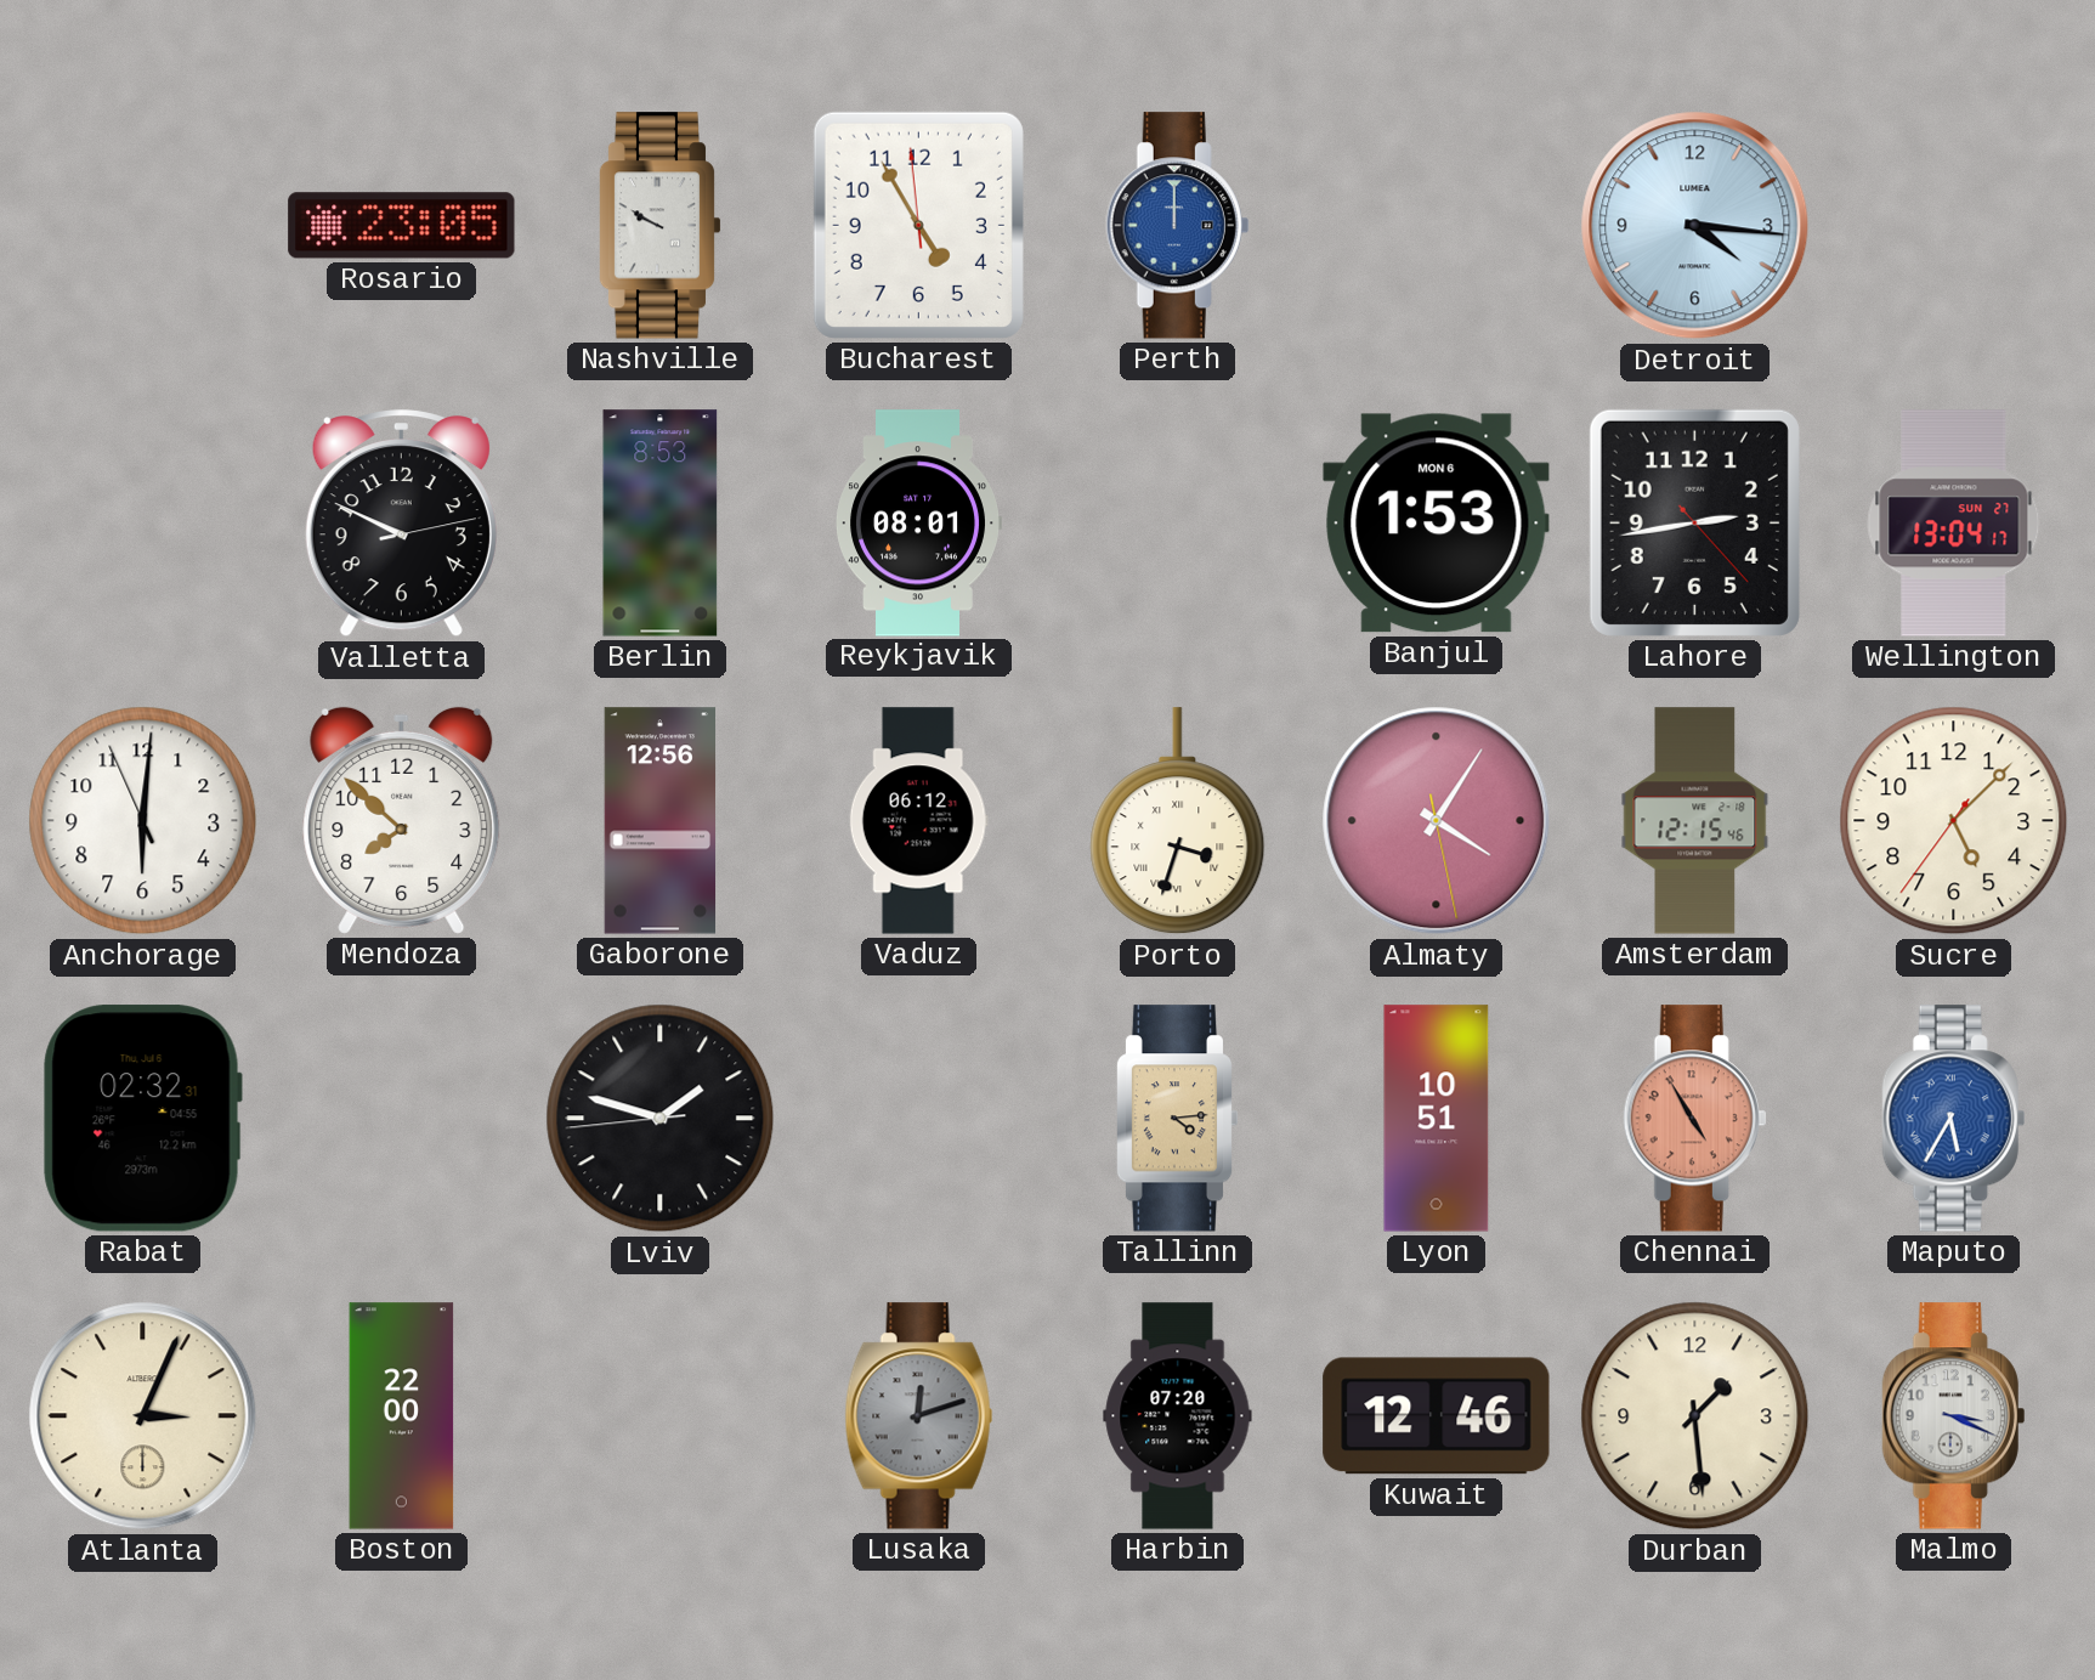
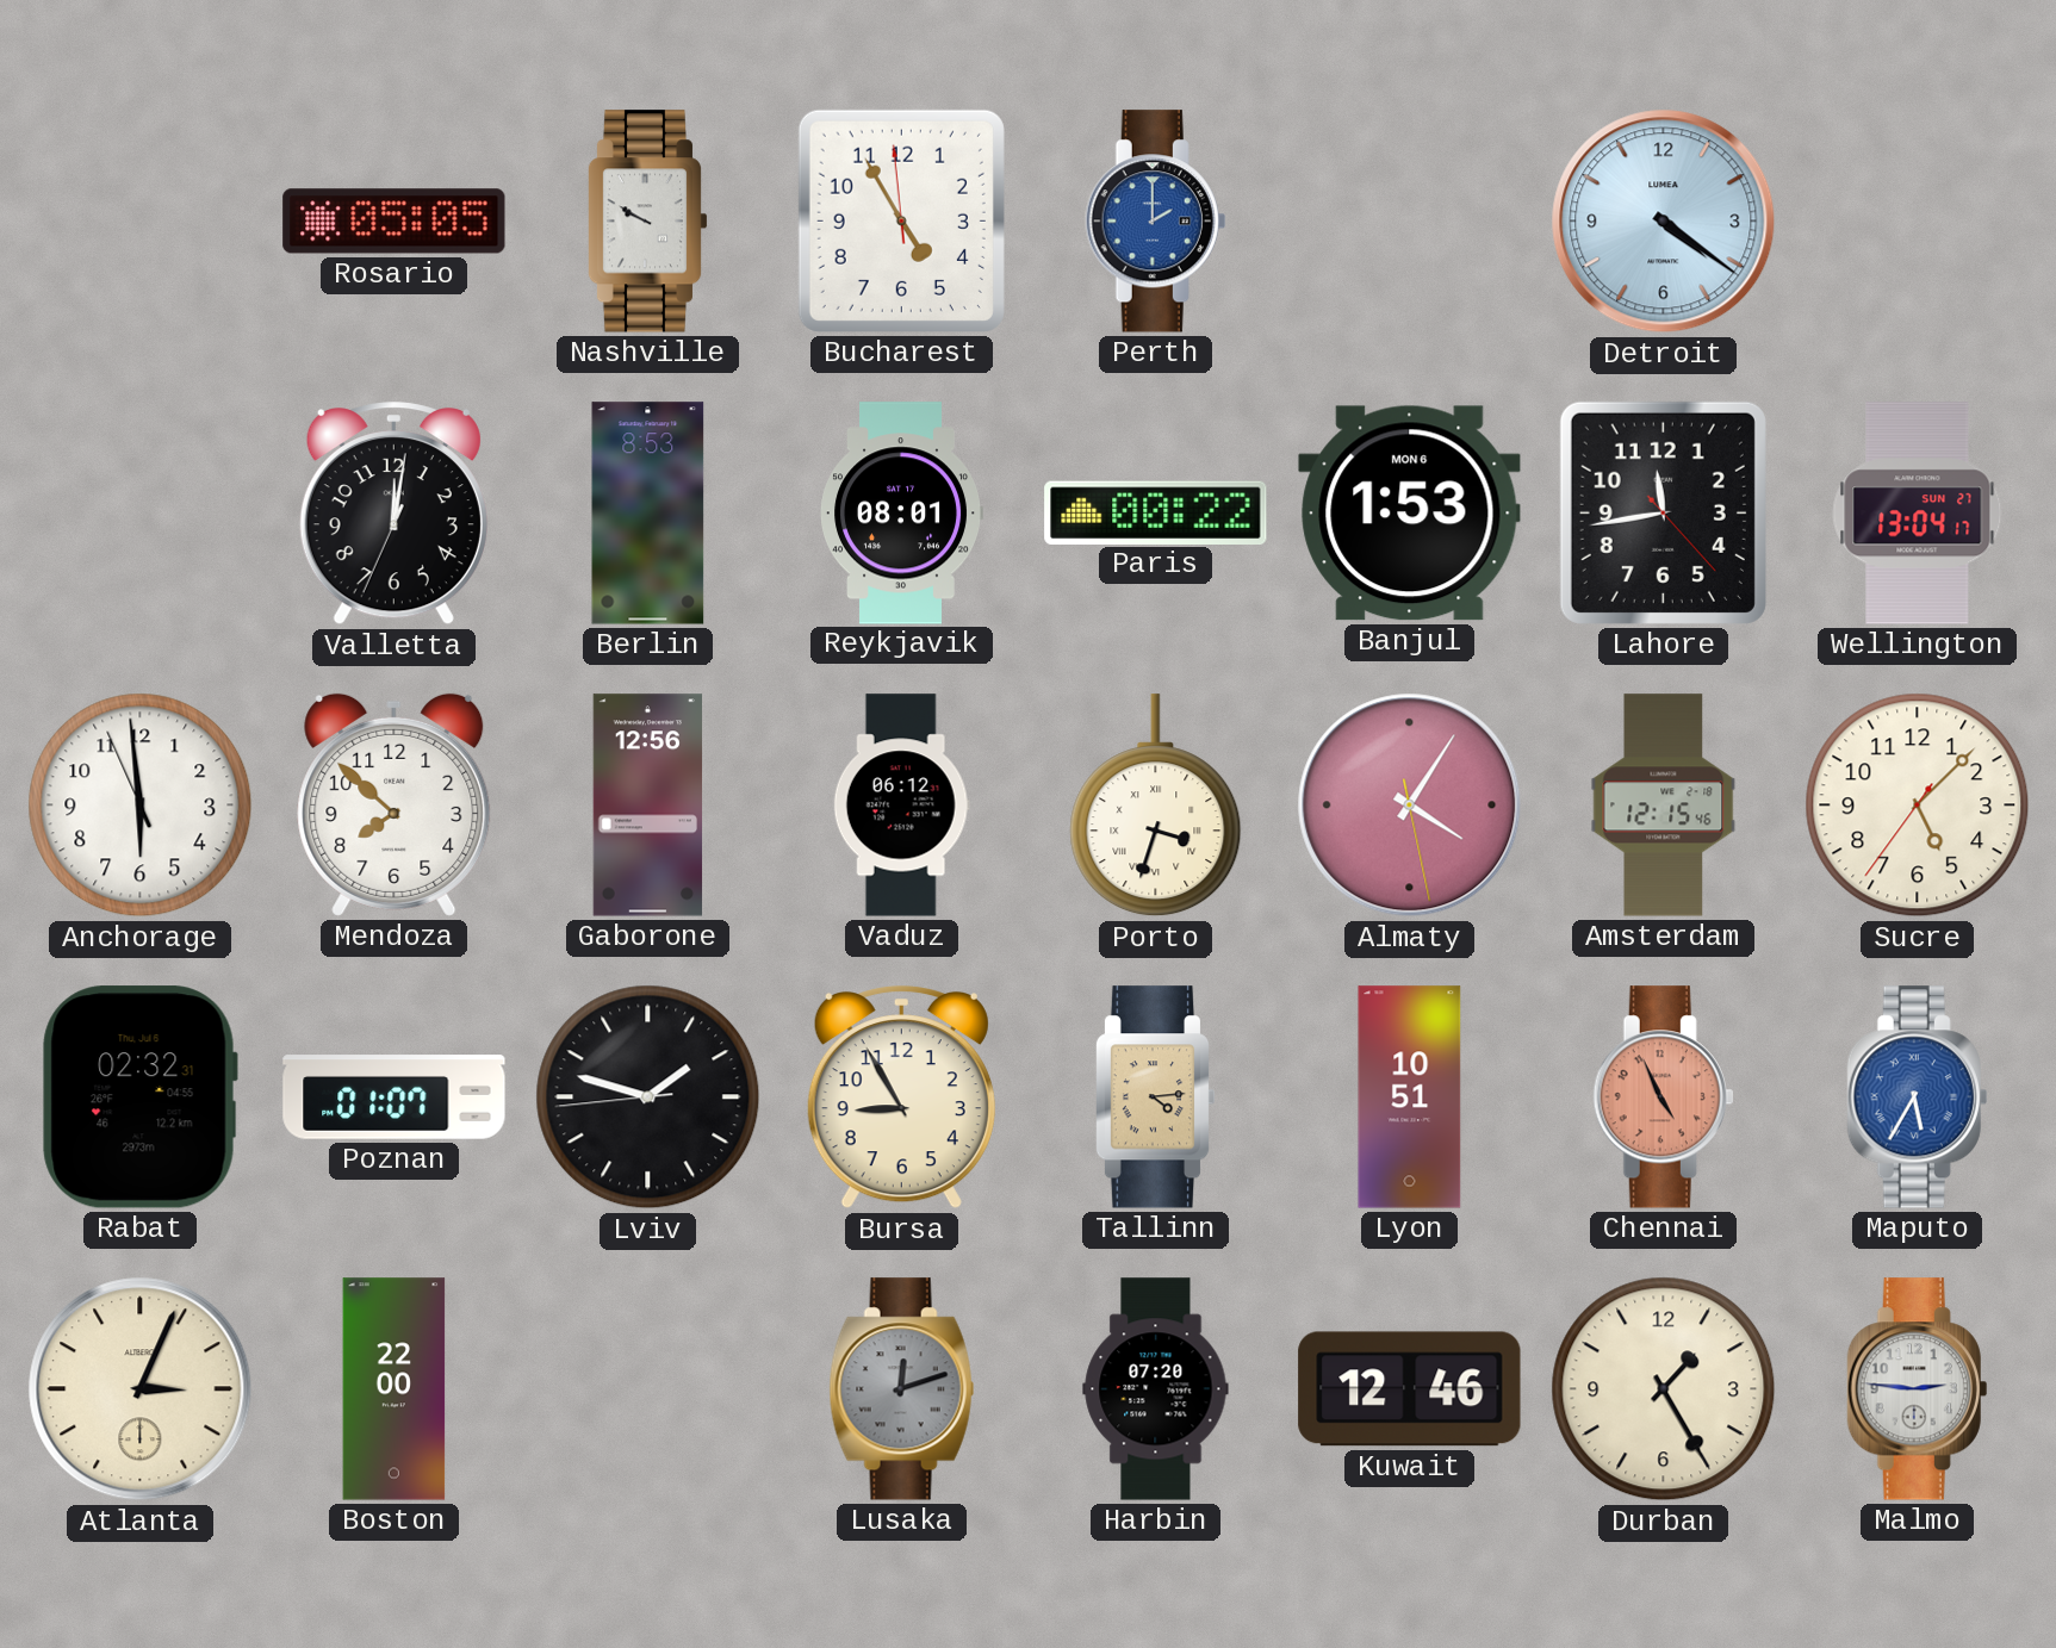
Rosario: 23:05 -> 05:05
Perth: 12:00 -> 2:00
Detroit: 4:16 -> 4:21
Valletta: 9:49 -> 12:01
Paris: none -> 00:22
Lahore: 2:43 -> 11:43
Anchorage: 6:00 -> 5:58
Poznan: none -> 01:07
Bursa: none -> 8:55
Chennai: 4:55 -> 4:56
Durban: 1:29 -> 1:25
Malmo: 3:19 -> 2:46
